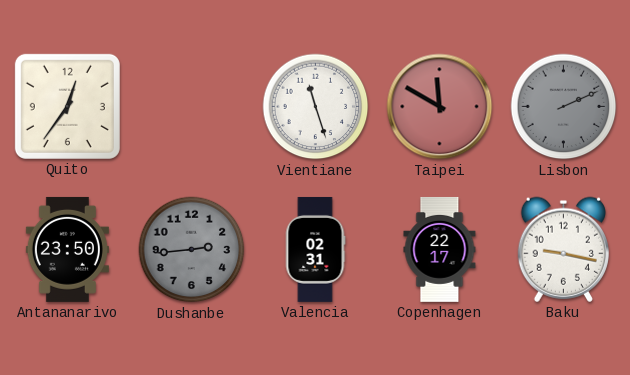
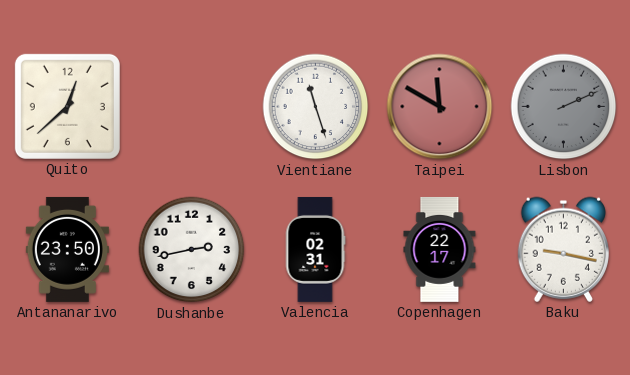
Quito: 12:36 -> 12:38
Dushanbe: 2:44 -> 2:43
Dushanbe dial: grey -> white
